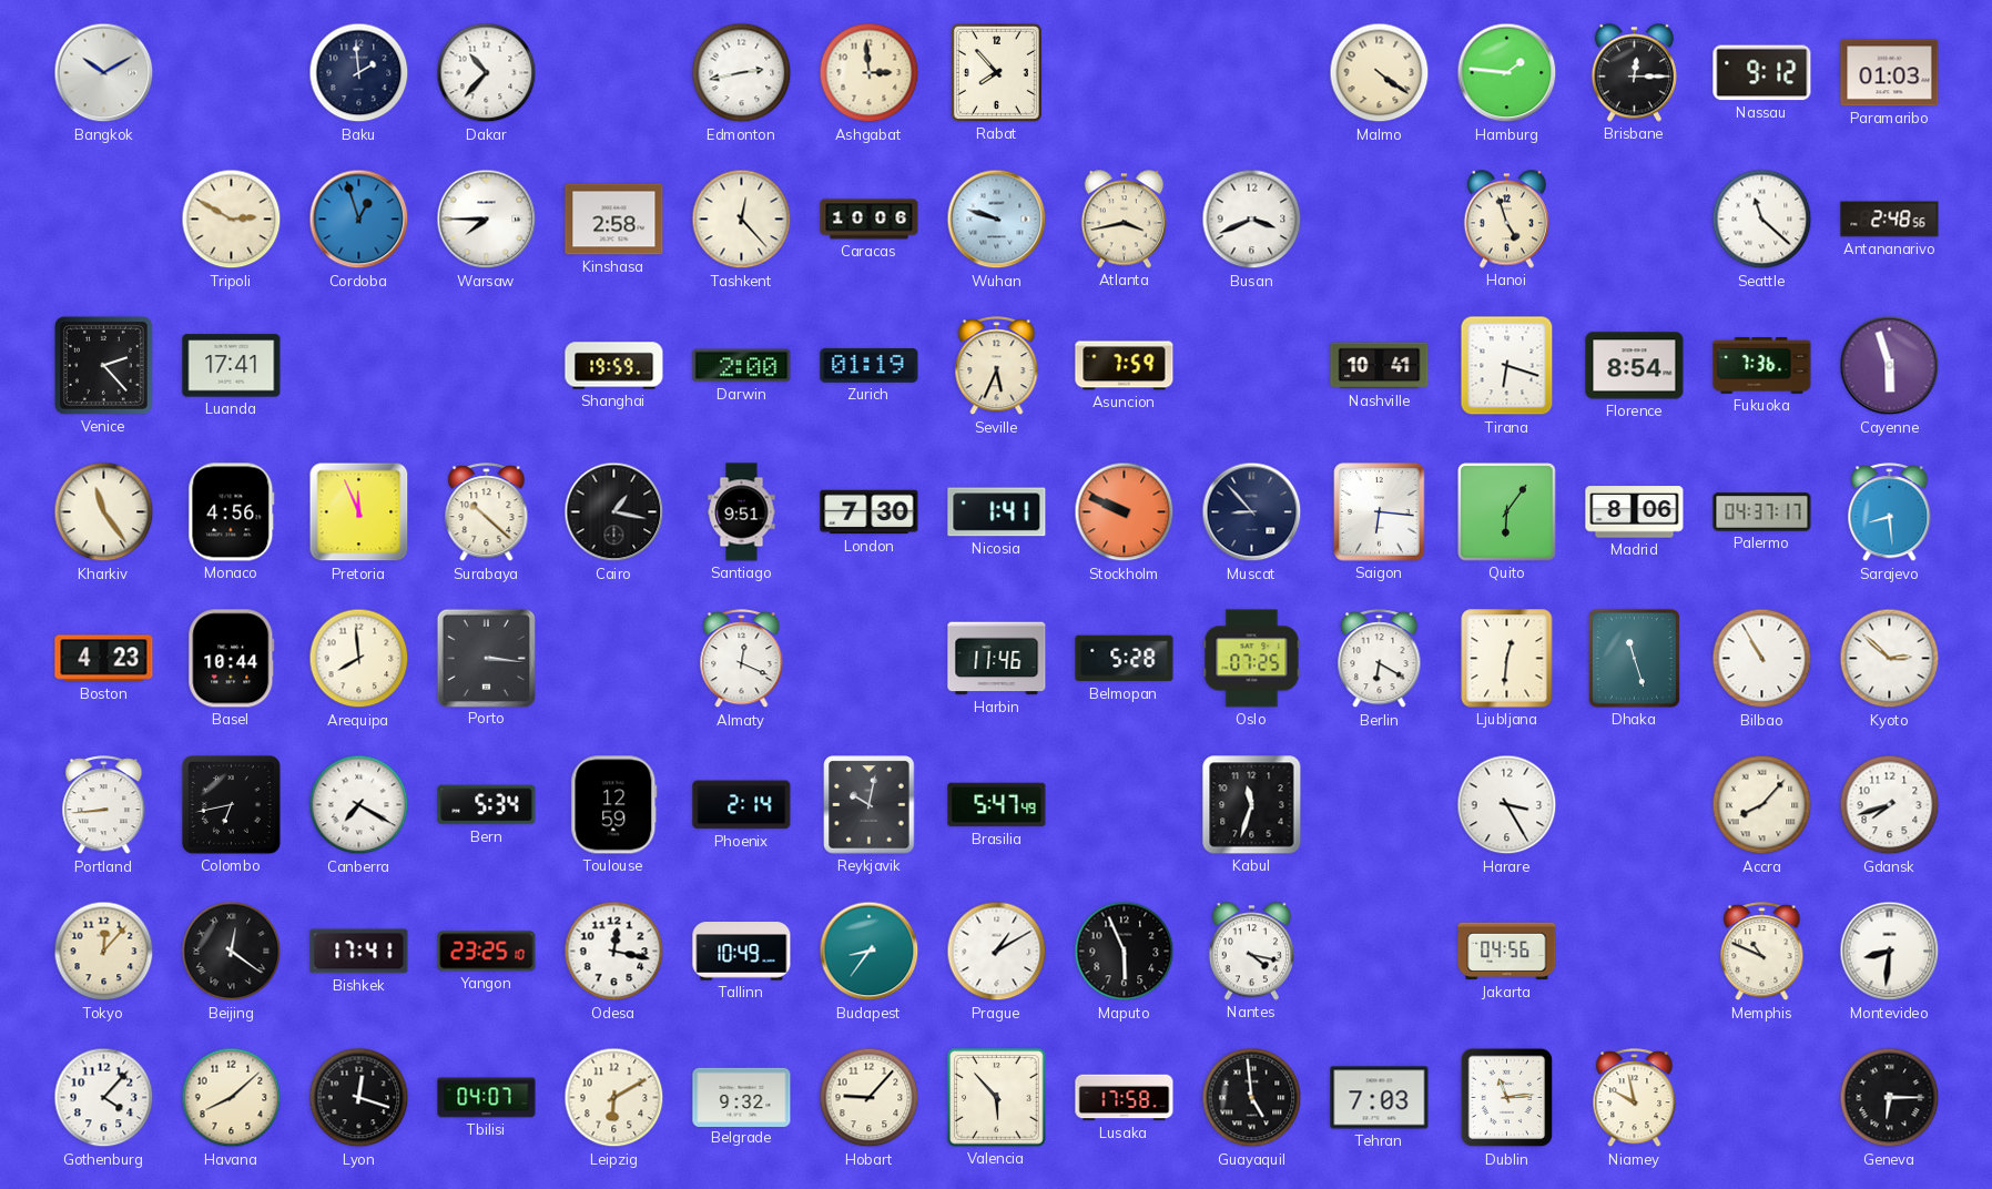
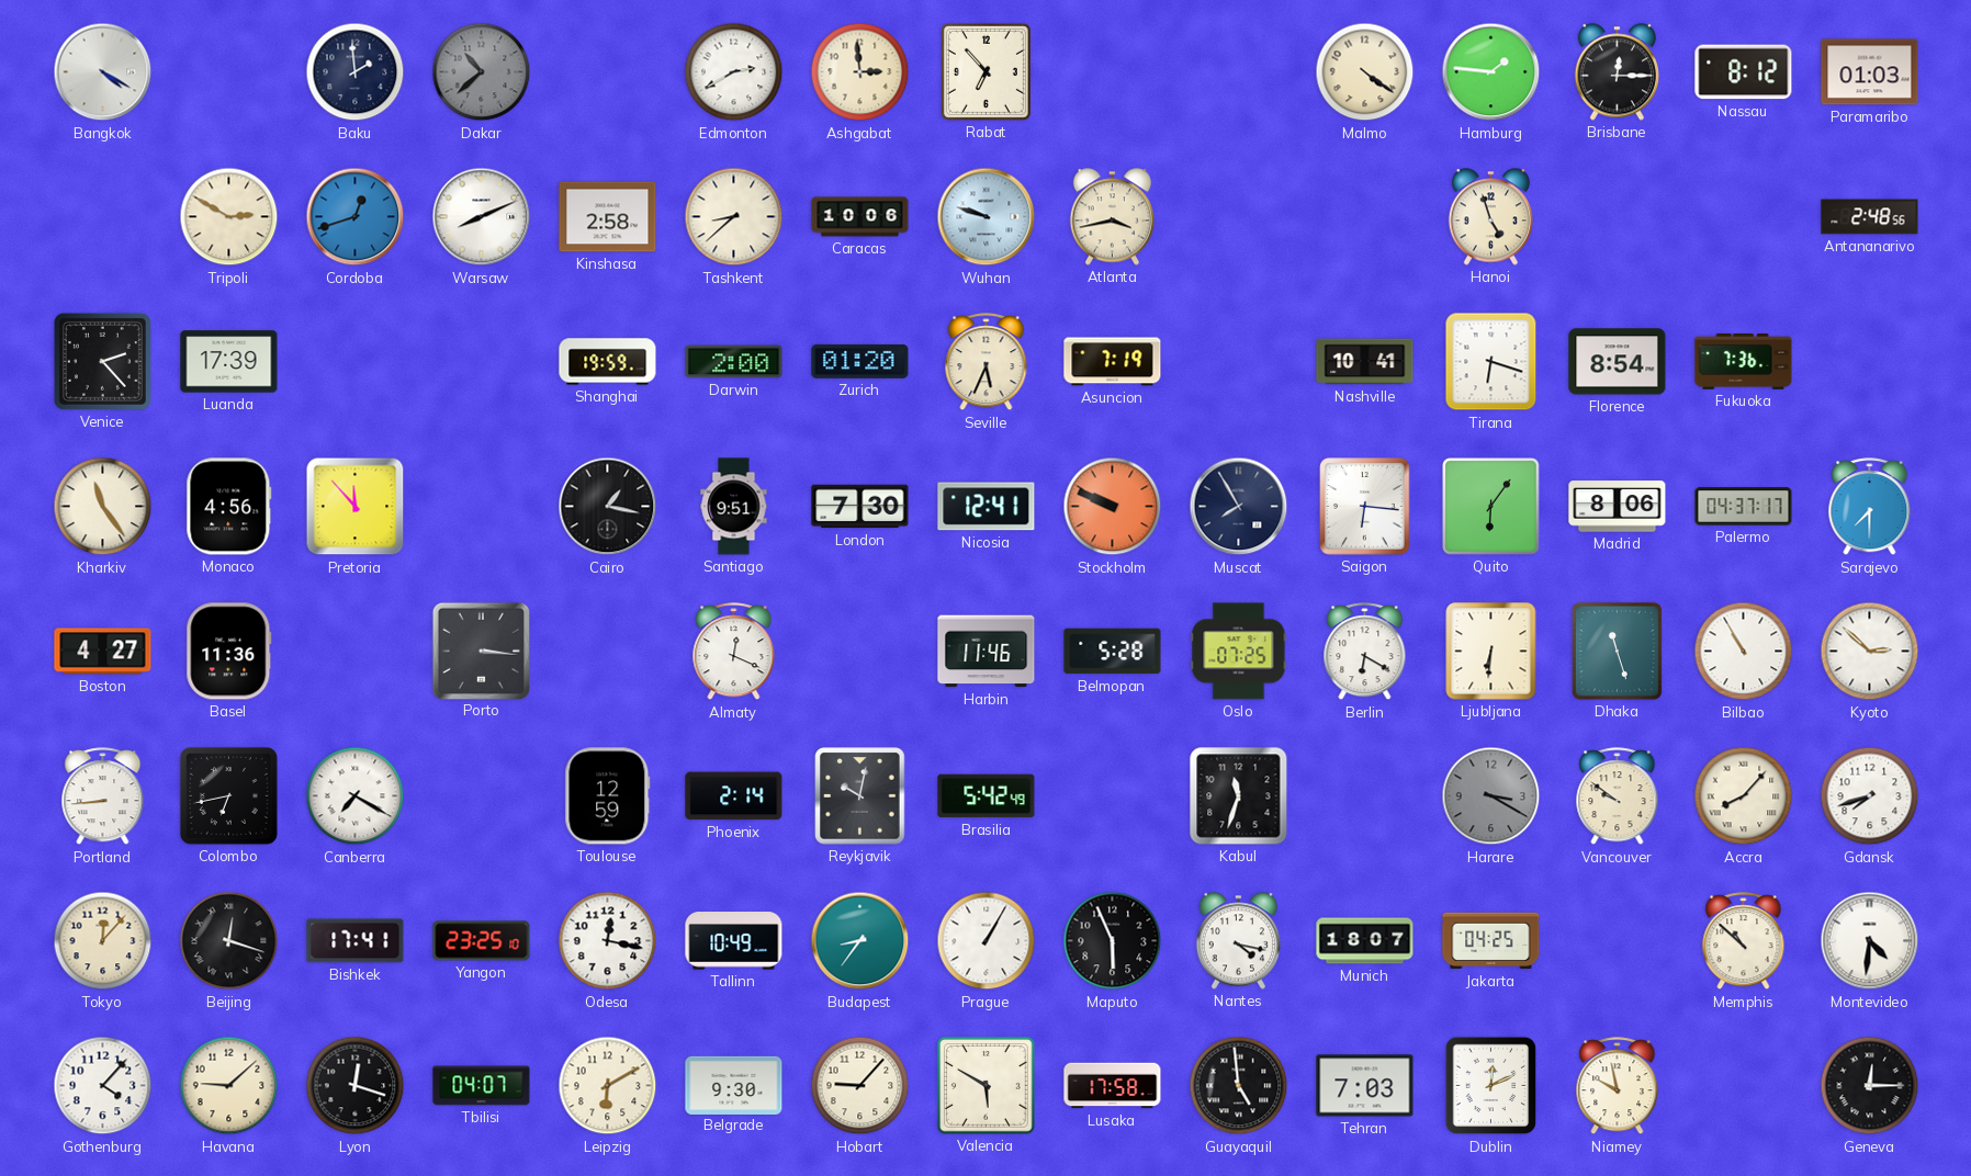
Bangkok: 10:10 -> 4:20
Dakar: 10:37 -> 10:38
Dakar dial: white -> grey
Edmonton: 2:43 -> 2:40
Rabat: 7:53 -> 6:53
Nassau: 9:12 -> 8:12
Cordoba: 12:57 -> 12:42
Warsaw: 7:45 -> 8:11
Tashkent: 12:23 -> 8:38
Busan: 3:41 -> none
Seattle: 11:22 -> none
Luanda: 17:41 -> 17:39
Zurich: 01:19 -> 01:20
Asuncion: 7:59 -> 7:19
Cayenne: 5:57 -> none
Pretoria: 11:56 -> 11:53
Surabaya: 10:22 -> none
Nicosia: 1:41 -> 12:41
Muscat: 8:53 -> 7:55
Sarajevo: 8:29 -> 7:30
Boston: 4:23 -> 4:27
Basel: 10:44 -> 11:36
Arequipa: 7:59 -> none
Ljubljana: 12:31 -> 6:31
Bern: 5:34 -> none
Brasilia: 5:47 -> 5:42
Harare: 3:25 -> 3:20
Harare dial: white -> grey
Vancouver: none -> 9:51
Beijing: 12:21 -> 12:18
Prague: 1:10 -> 1:05
Munich: none -> 18:07
Jakarta: 04:56 -> 04:25
Memphis: 10:49 -> 10:52
Montevideo: 8:31 -> 4:31
Havana: 8:08 -> 9:08
Belgrade: 9:32 -> 9:30
Valencia: 5:53 -> 5:50
Dublin: 11:14 -> 12:11
Geneva: 6:15 -> 12:15
